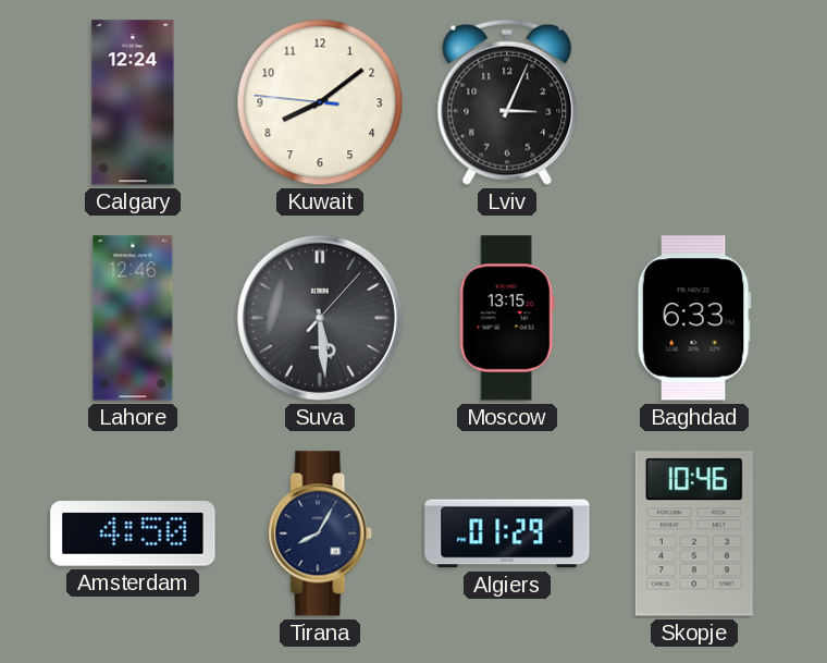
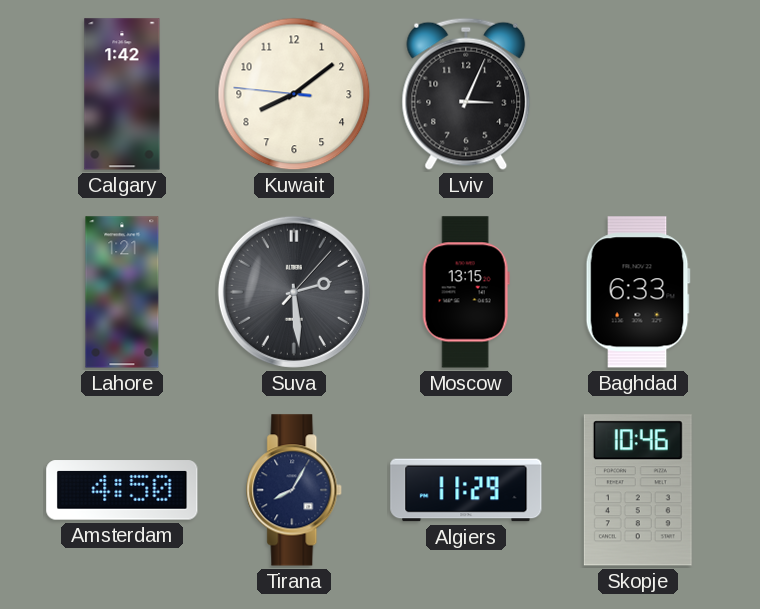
Calgary: 12:24 -> 1:42
Lahore: 12:46 -> 1:21
Suva: 5:29 -> 2:29
Algiers: 01:29 -> 11:29
